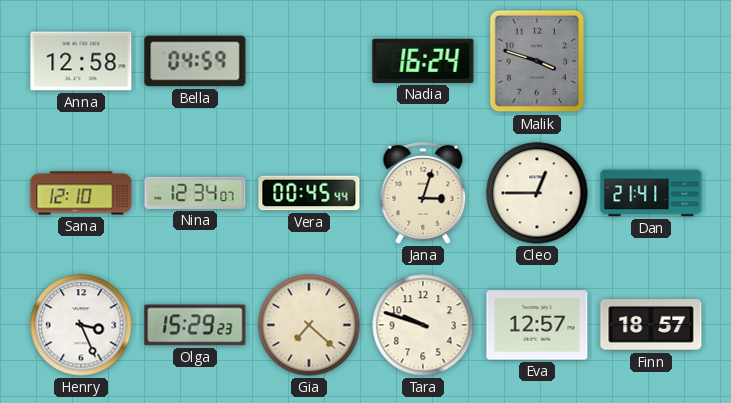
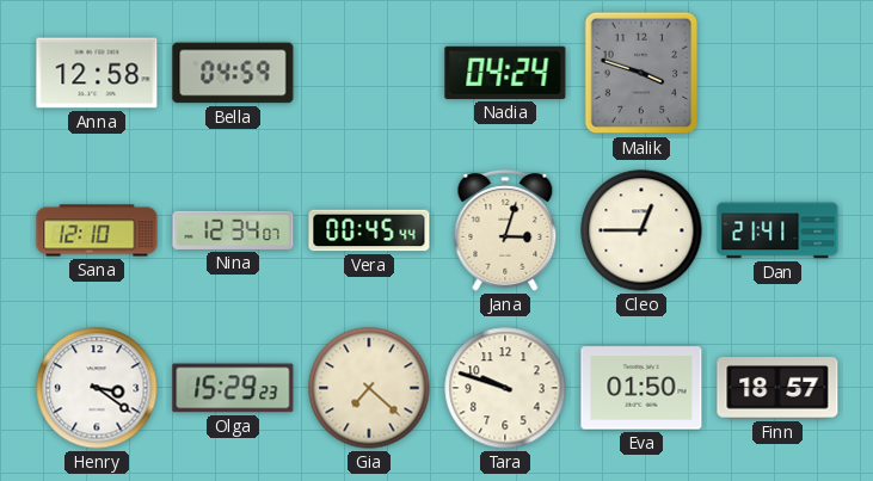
Nadia: 16:24 -> 04:24
Henry: 3:26 -> 3:21
Eva: 12:57 -> 01:50
